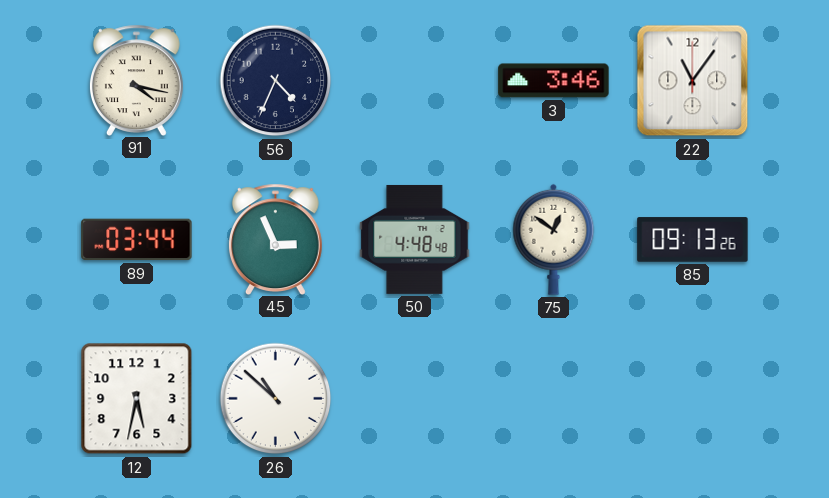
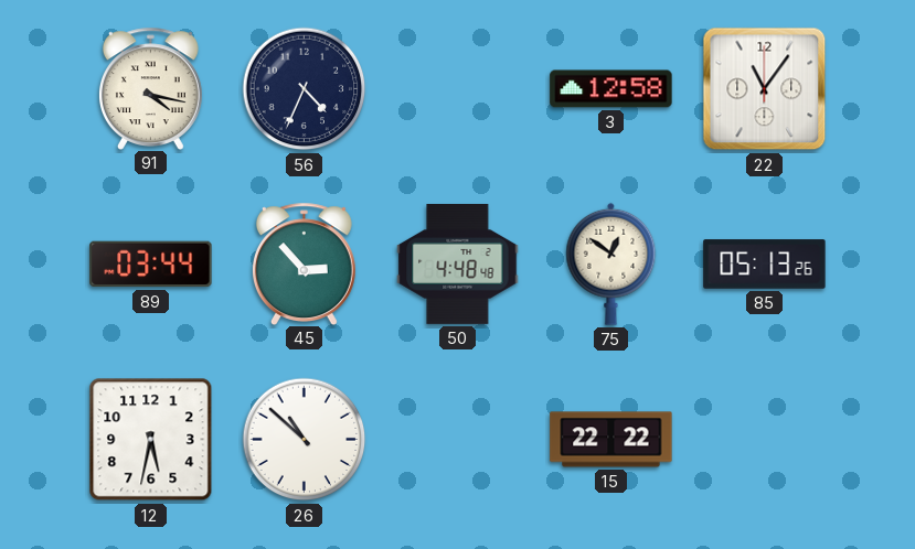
3: 3:46 -> 12:58
45: 2:56 -> 2:53
85: 09:13 -> 05:13
15: none -> 22:22
